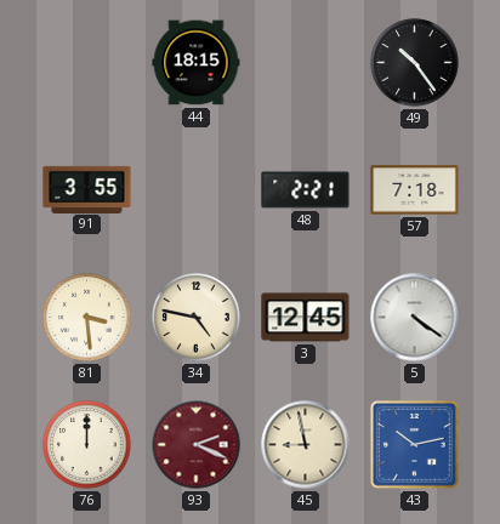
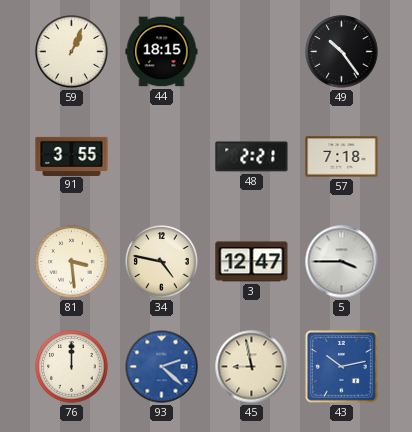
59: none -> 1:04
3: 12:45 -> 12:47
5: 4:21 -> 3:45
93: 2:19 -> 2:22
93 dial: burgundy -> blue
